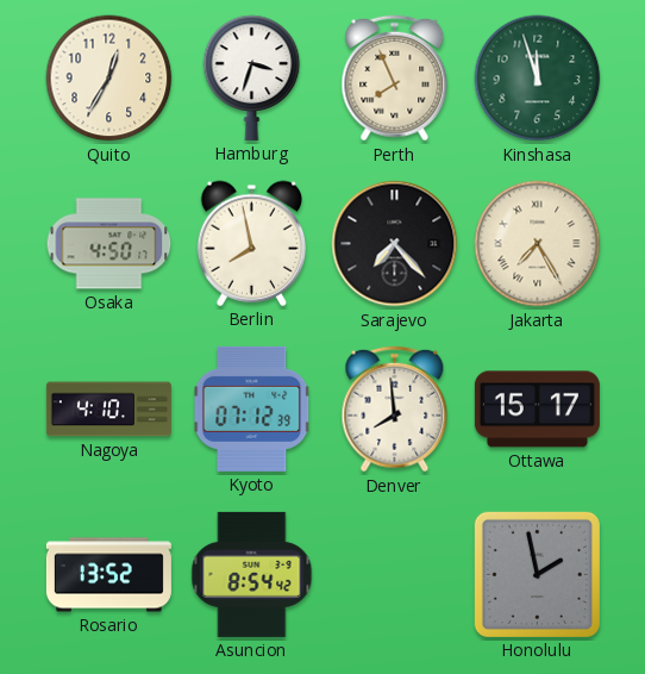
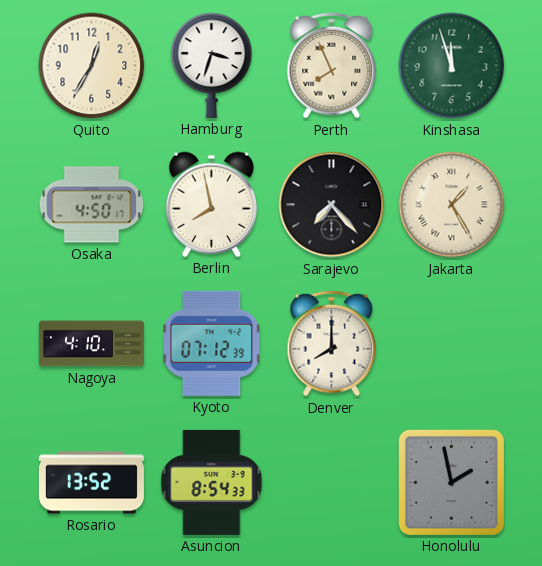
Jakarta: 7:25 -> 1:25
Denver: 7:59 -> 8:00
Ottawa: 15:17 -> none
Asuncion: 8:54:42 -> 8:54:33
